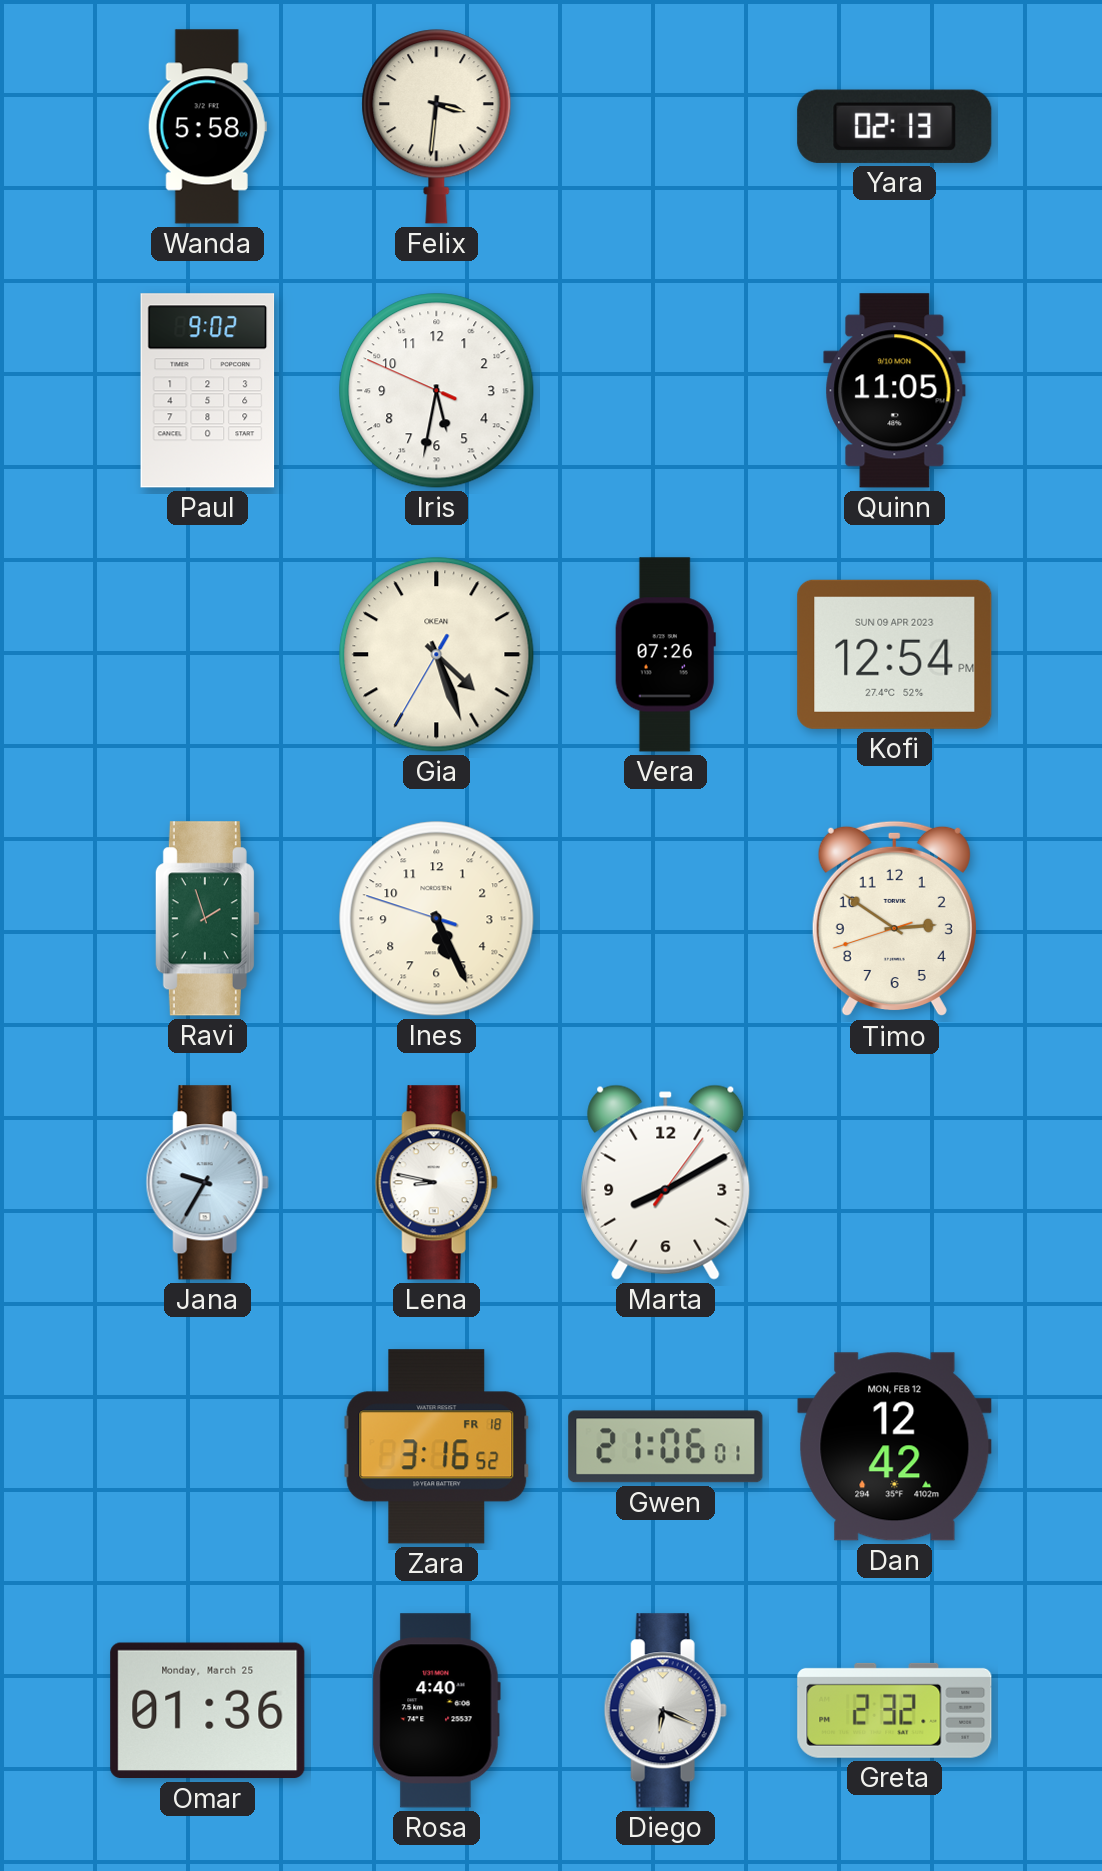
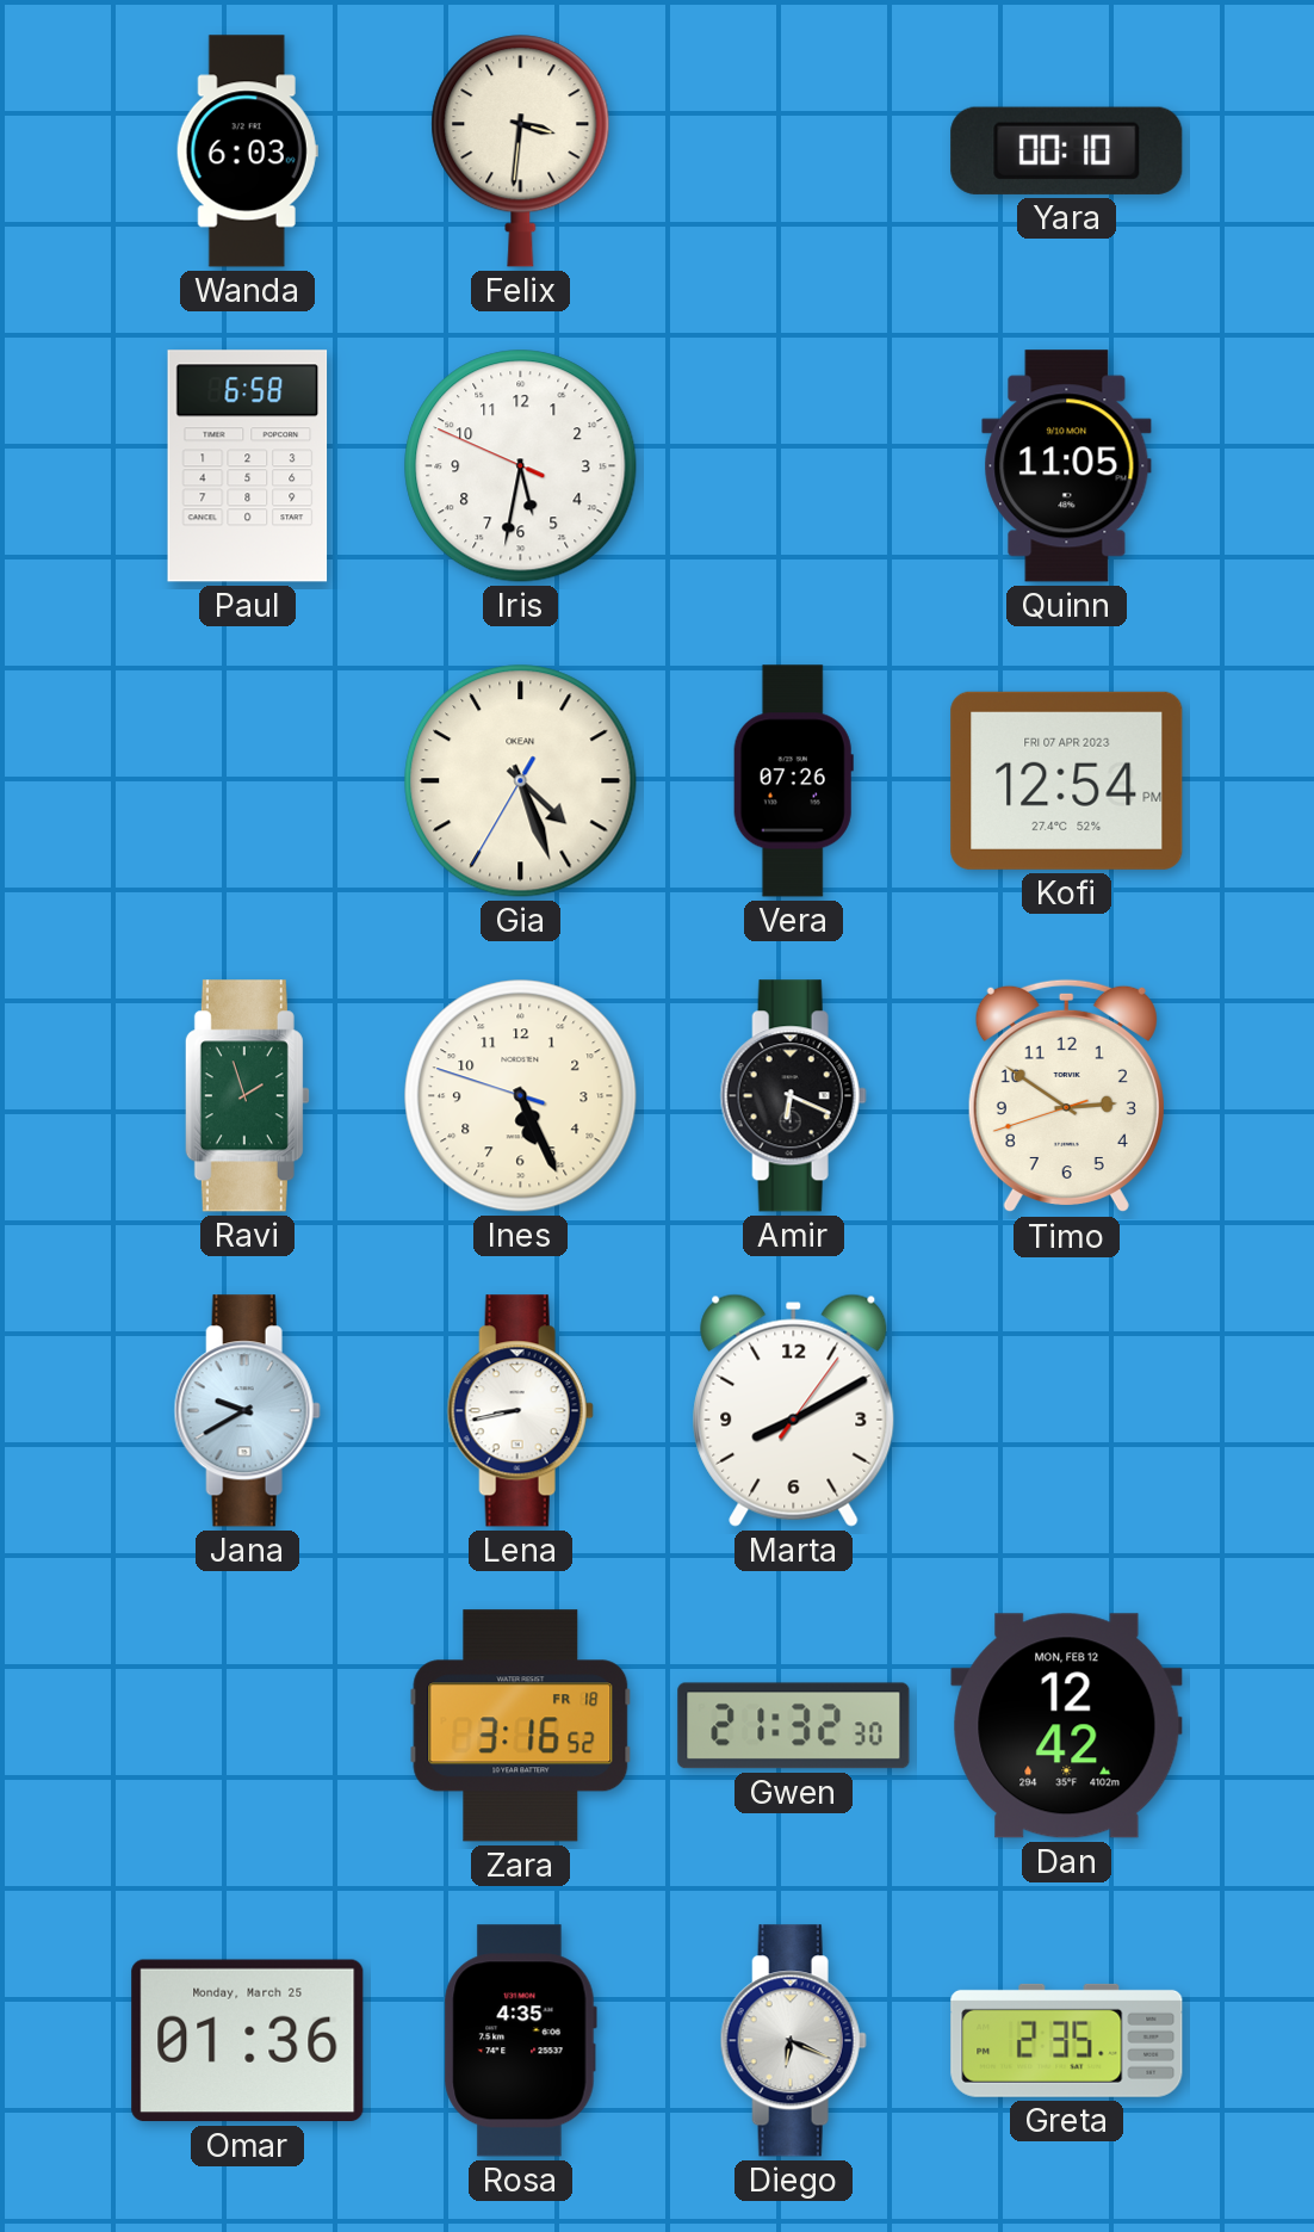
Wanda: 5:58 -> 6:03
Yara: 02:13 -> 00:10
Paul: 9:02 -> 6:58
Kofi date: SUN 09 APR 2023 -> FRI 07 APR 2023
Amir: none -> 6:19
Jana: 9:35 -> 9:40
Lena: 8:47 -> 8:43
Gwen: 21:06 -> 21:32
Rosa: 4:40 -> 4:35
Greta: 2:32 -> 2:35
